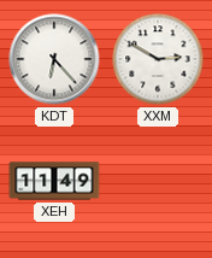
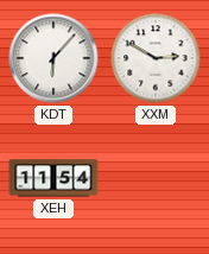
KDT: 6:23 -> 6:07
XEH: 11:49 -> 11:54
